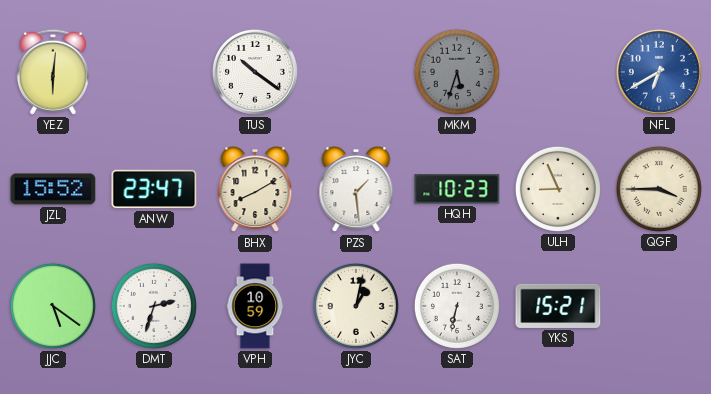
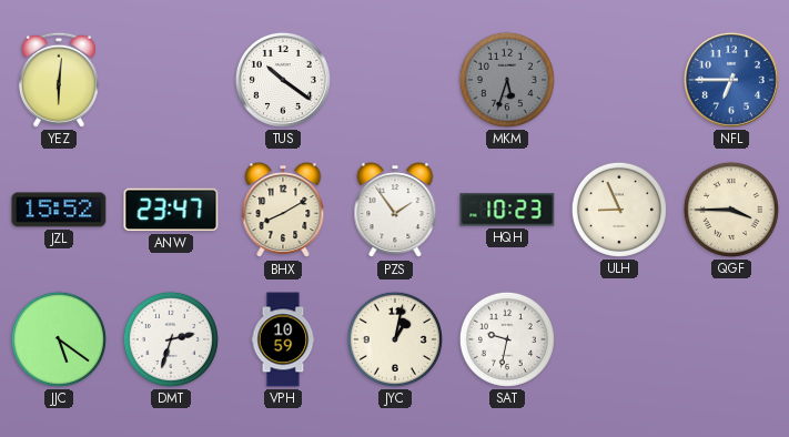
NFL: 6:40 -> 6:45
PZS: 1:29 -> 1:54
SAT: 6:32 -> 9:32
YKS: 15:21 -> none
